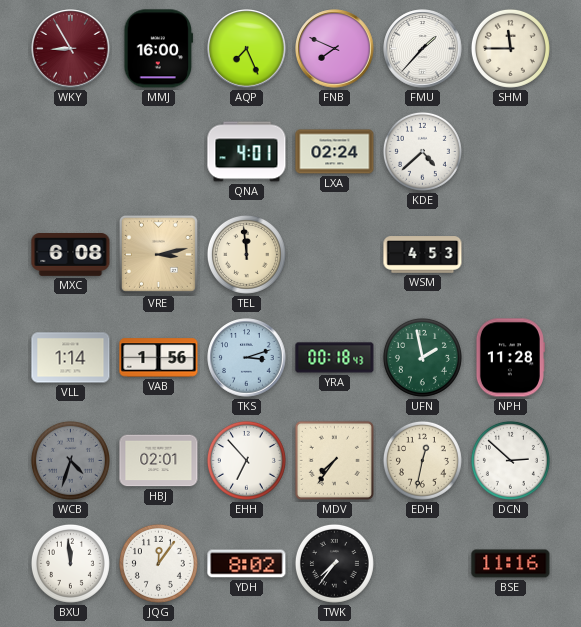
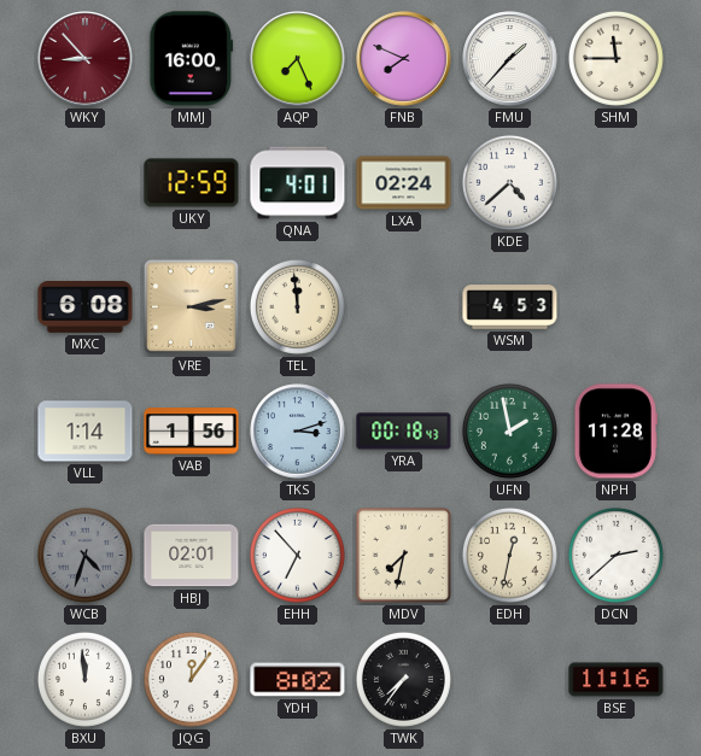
WKY: 8:55 -> 8:53
UKY: none -> 12:59
MDV: 7:36 -> 7:32
DCN: 2:52 -> 2:38
